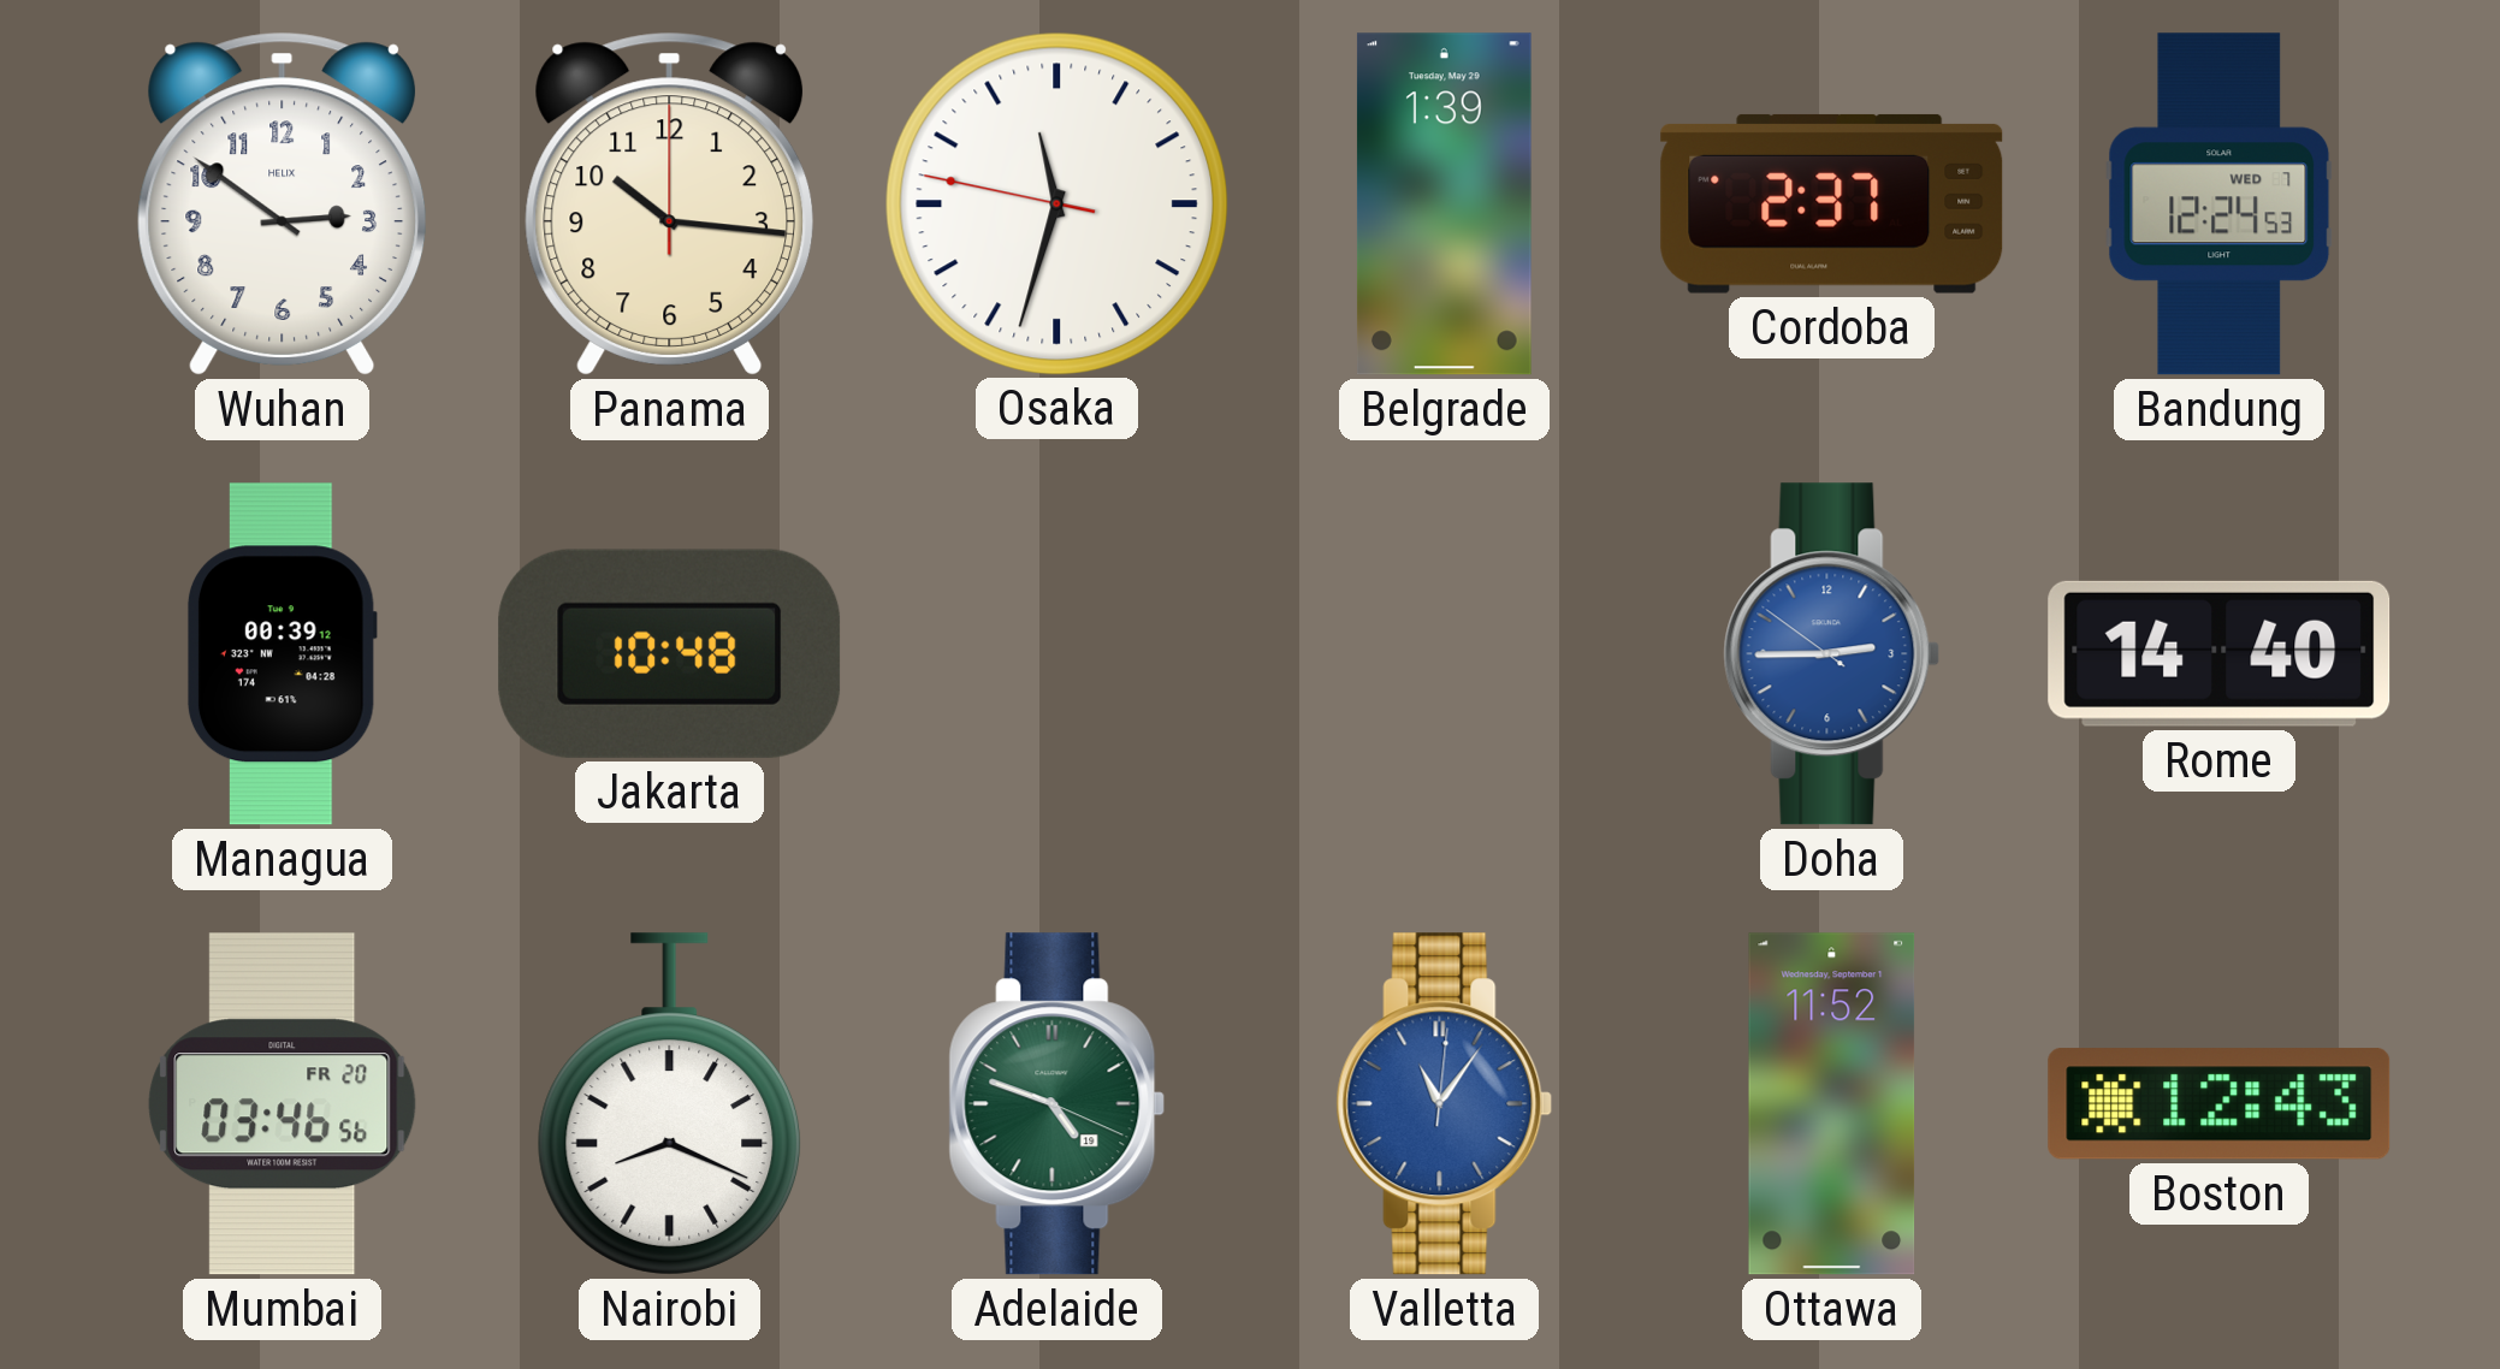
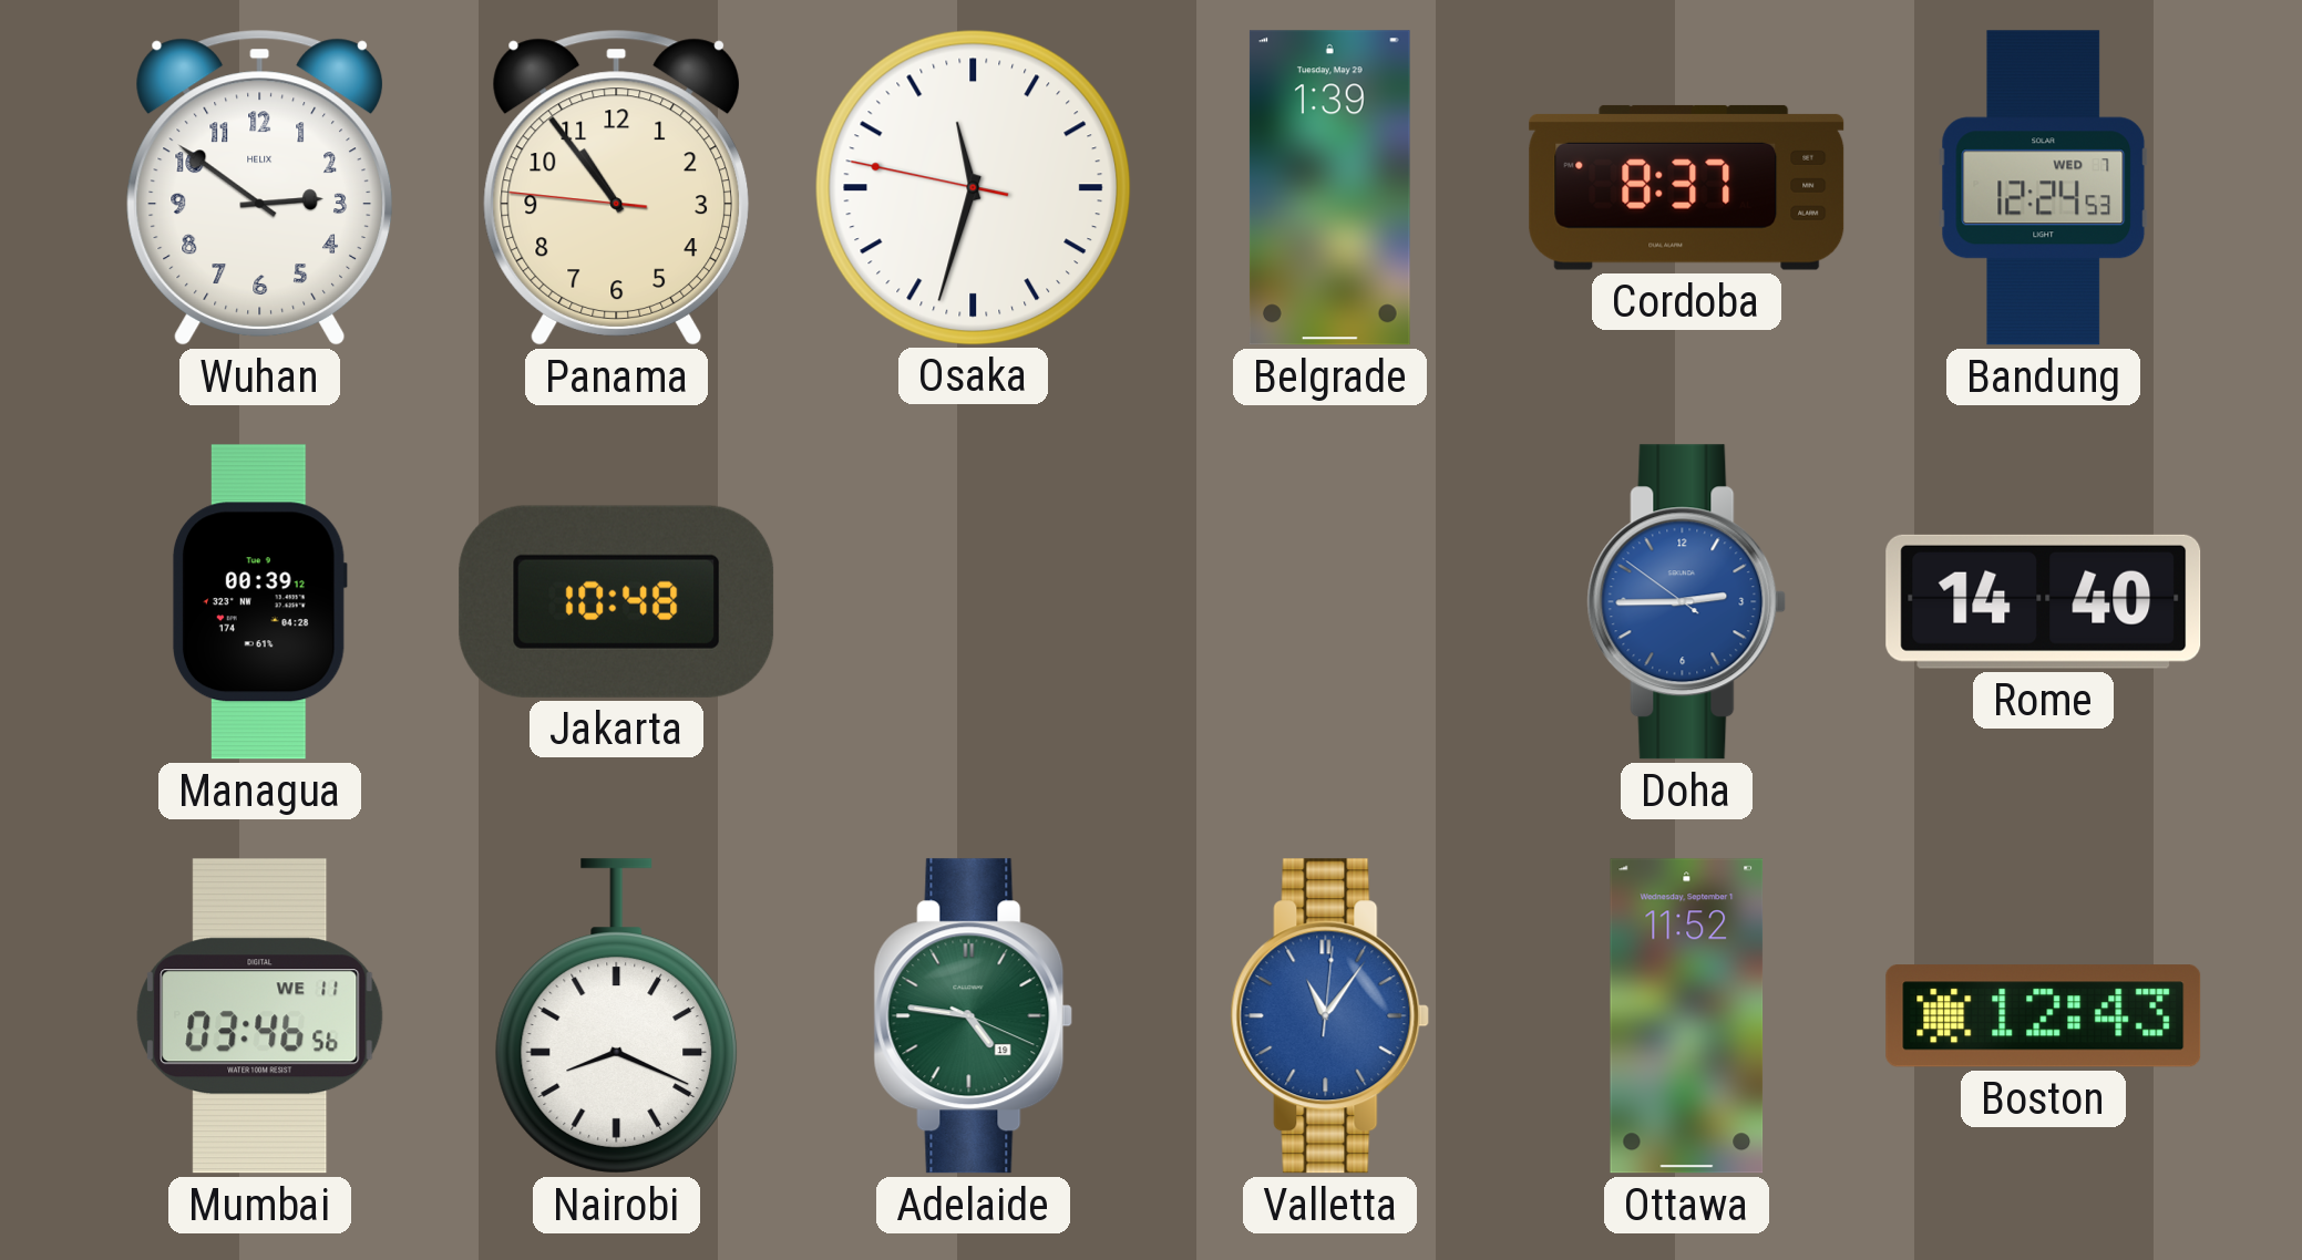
Panama: 10:16 -> 10:53
Cordoba: 2:37 -> 8:37
Mumbai date: FR 20 -> WE 11
Adelaide: 4:48 -> 4:46
